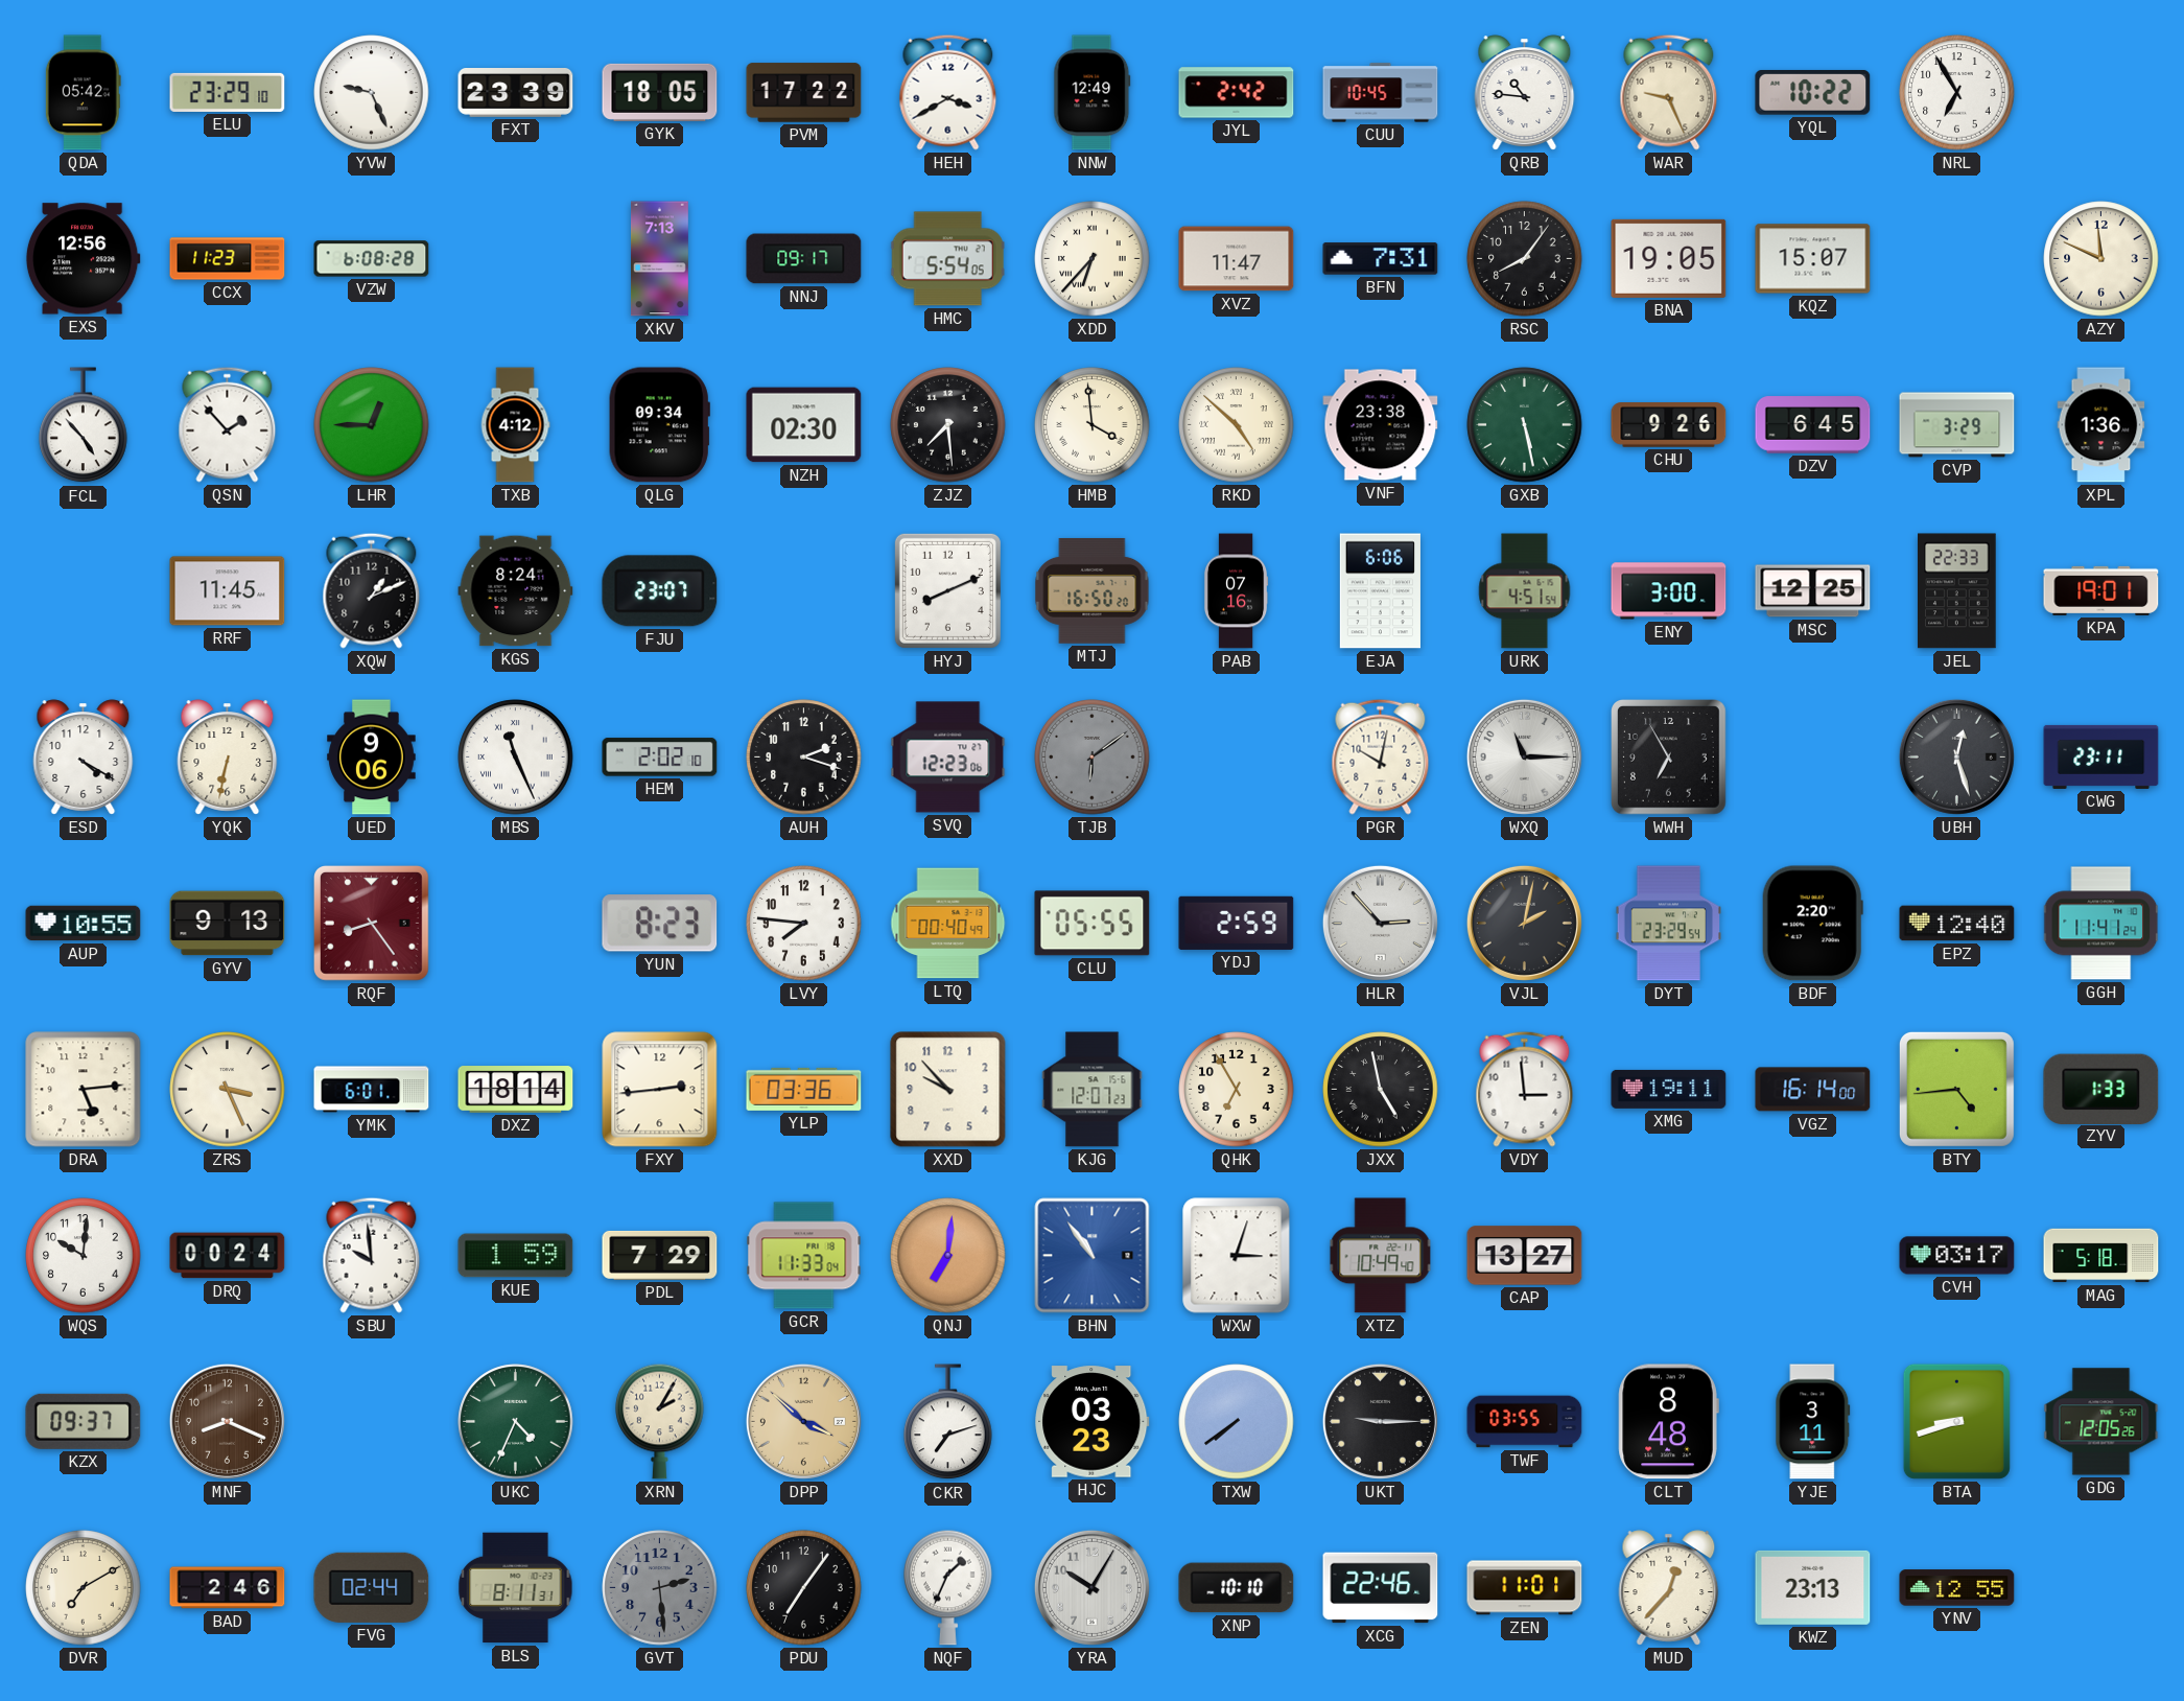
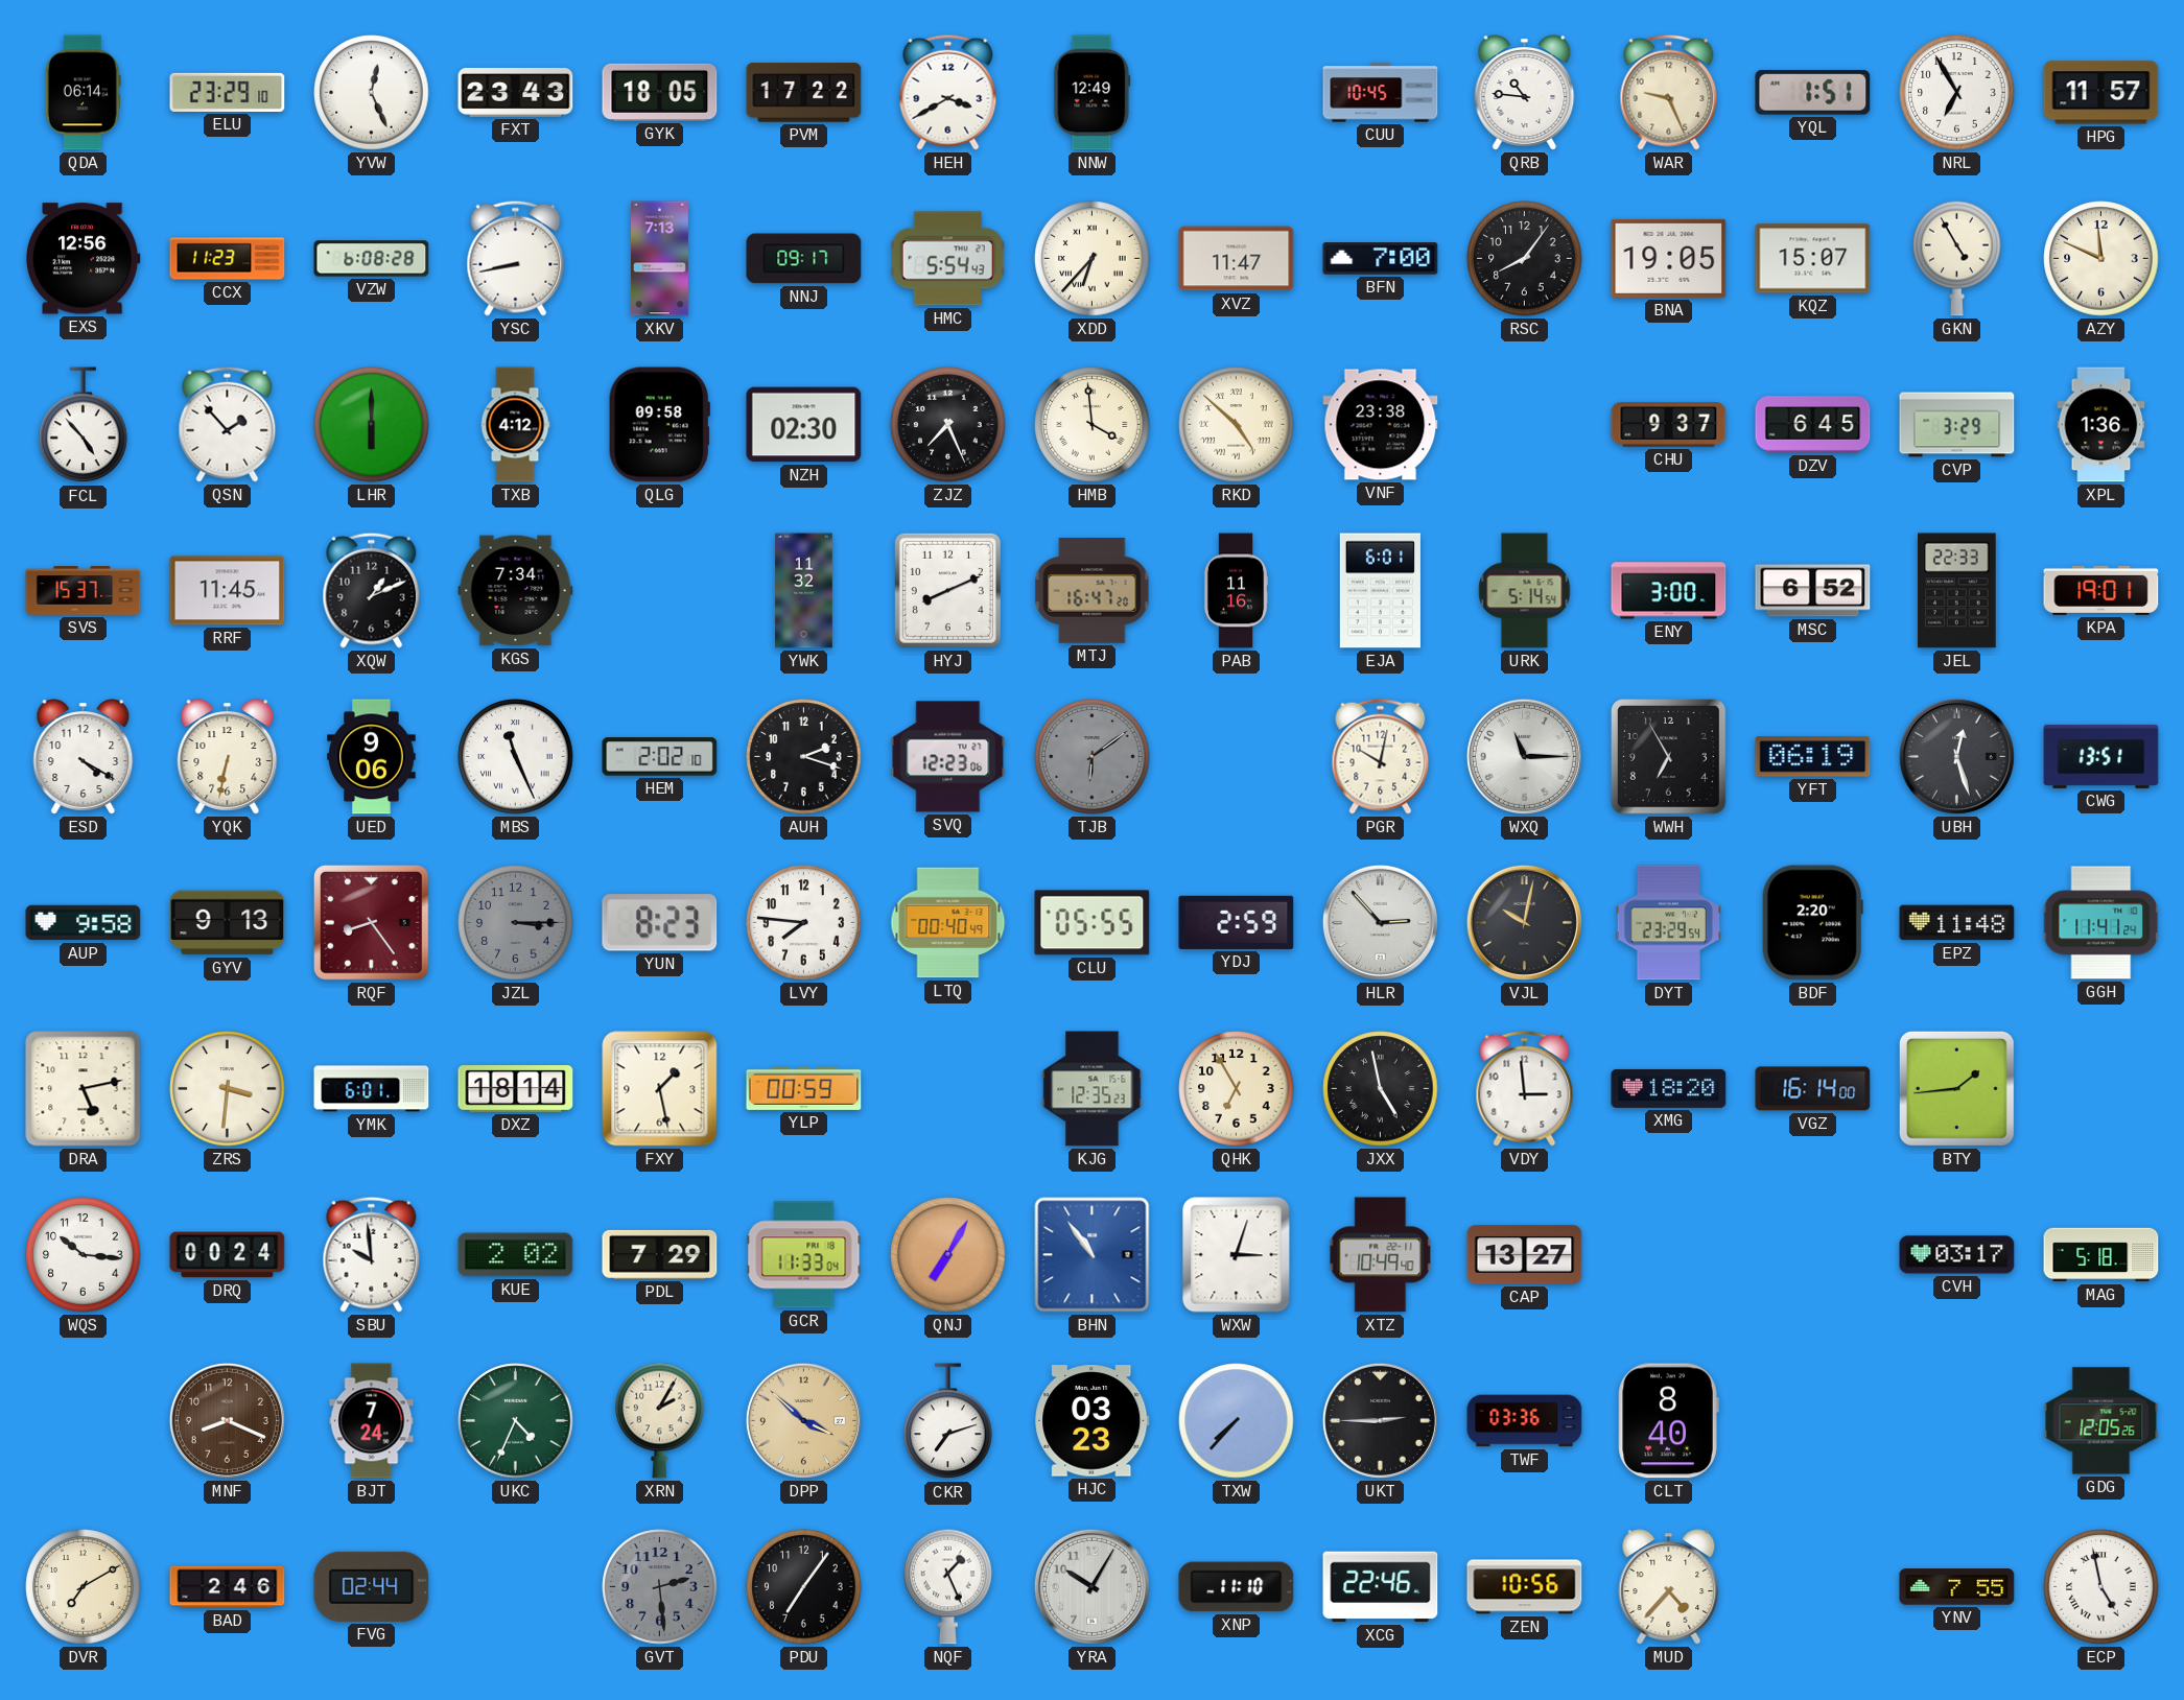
QDA: 05:42 -> 06:14
YVW: 9:26 -> 12:26
FXT: 23:39 -> 23:43
JYL: 2:42 -> none
YQL: 10:22 -> 1:51
HPG: none -> 11:57
YSC: none -> 8:43
HMC: 5:54:05 -> 5:54:43
BFN: 7:31 -> 7:00
GKN: none -> 4:55
LHR: 12:45 -> 6:00
QLG: 09:34 -> 09:58
ZJZ: 7:29 -> 7:26
GXB: 5:28 -> none
CHU: 9:26 -> 9:37
SVS: none -> 15:37
KGS: 8:24 -> 7:34
FJU: 23:07 -> none
YWK: none -> 11:32
MTJ: 16:50 -> 16:47
PAB: 07:16 -> 11:16
EJA: 6:06 -> 6:01
URK: 4:51 -> 5:14
MSC: 12:25 -> 6:52
YFT: none -> 06:19
CWG: 23:11 -> 13:51
AUP: 10:55 -> 9:58
JZL: none -> 3:15
VJL: 2:02 -> 10:02
EPZ: 12:40 -> 11:48
DRA: 5:14 -> 5:13
ZRS: 3:26 -> 3:31
FXY: 2:44 -> 1:28
YLP: 03:36 -> 00:59
XXD: 9:53 -> none
KJG: 12:07 -> 12:35
XMG: 19:11 -> 18:20
BTY: 4:44 -> 1:44
ZYV: 1:33 -> none
WQS: 10:01 -> 10:16
KUE: 1:59 -> 2:02
QNJ: 7:01 -> 7:05
KZX: 09:37 -> none
BJT: none -> 7:24
TXW: 7:39 -> 7:37
UKT: 9:15 -> 2:45
TWF: 03:55 -> 03:36
CLT: 8:48 -> 8:40
YJE: 3:11 -> none
BTA: 8:42 -> none
BLS: 8:11 -> none
NQF: 1:34 -> 1:26
XNP: 10:10 -> 11:10
ZEN: 11:01 -> 10:56
MUD: 12:37 -> 4:37
KWZ: 23:13 -> none
YNV: 12:55 -> 7:55
ECP: none -> 4:58
